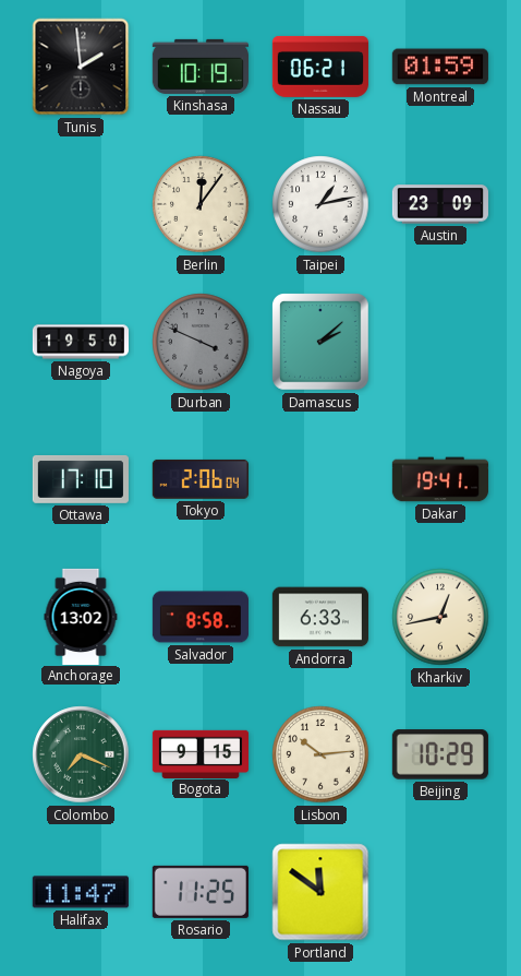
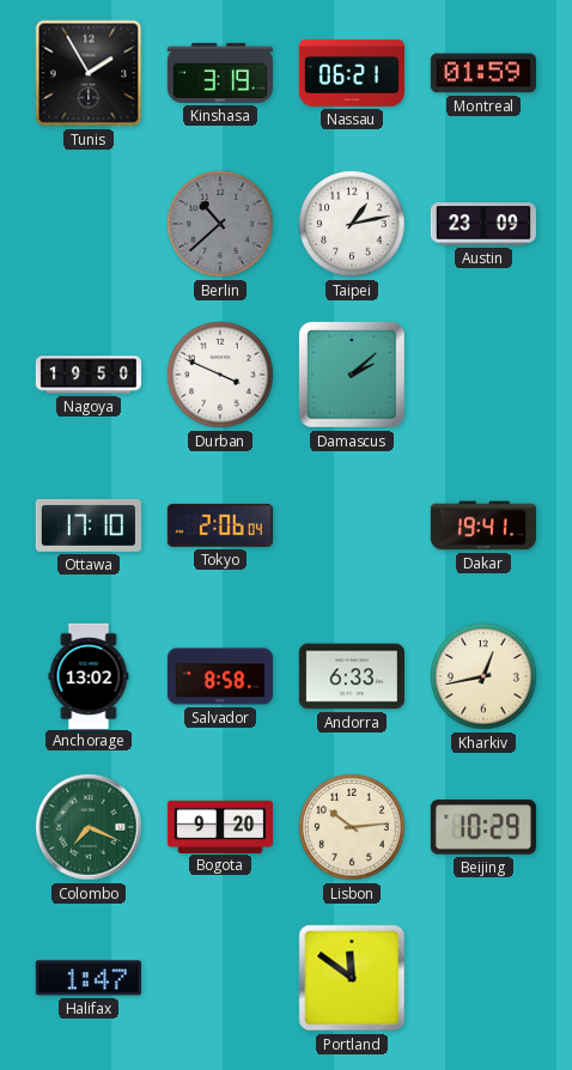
Tunis: 1:59 -> 1:55
Kinshasa: 10:19 -> 3:19
Berlin: 12:06 -> 10:38
Berlin dial: cream -> grey
Durban dial: grey -> white
Bogota: 9:15 -> 9:20
Halifax: 11:47 -> 1:47
Rosario: 11:25 -> none
